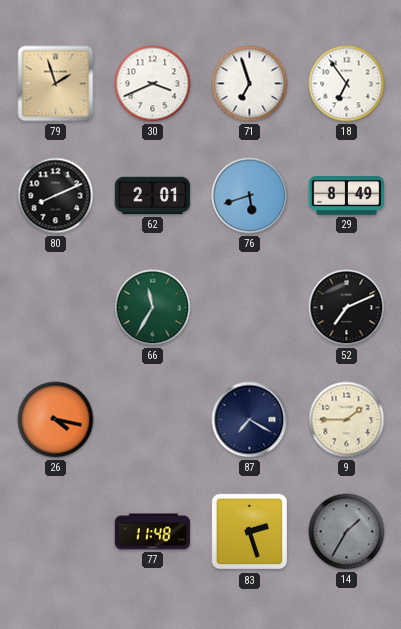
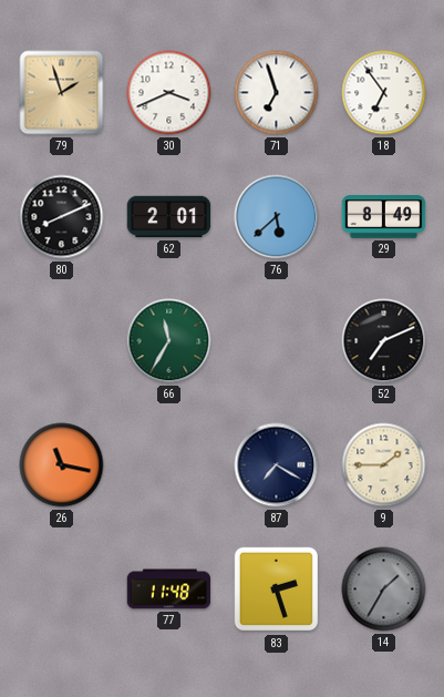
76: 5:42 -> 5:38
26: 4:17 -> 11:17
